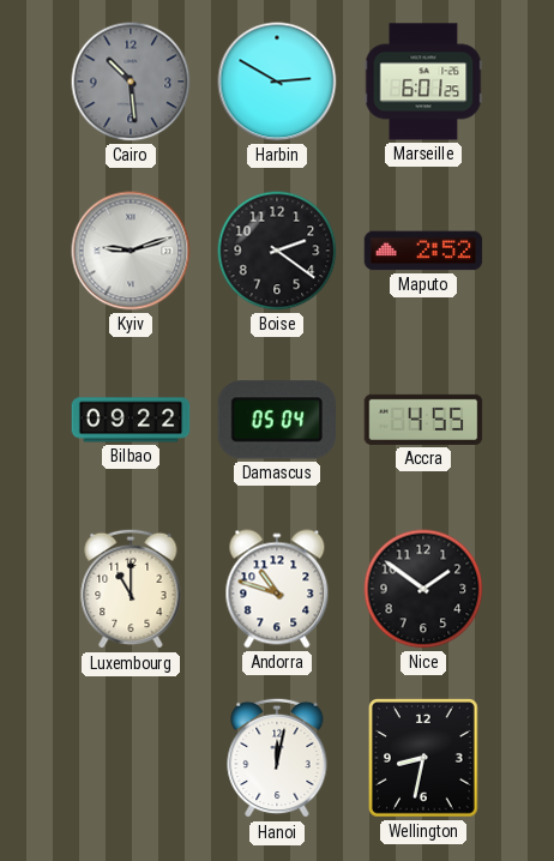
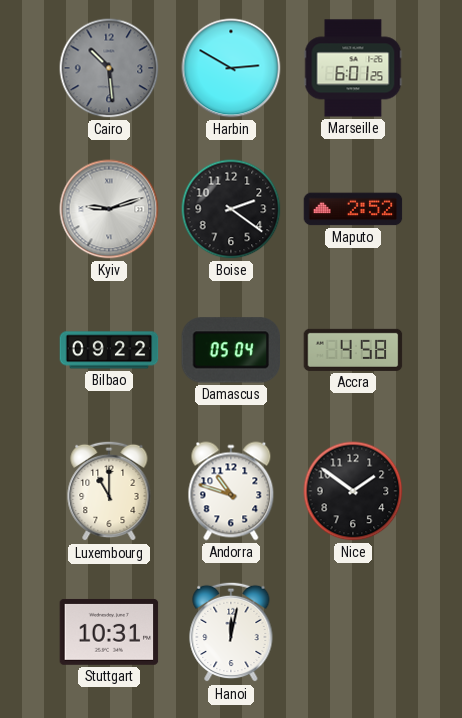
Accra: 4:55 -> 4:58
Stuttgart: none -> 10:31
Wellington: 8:32 -> none
